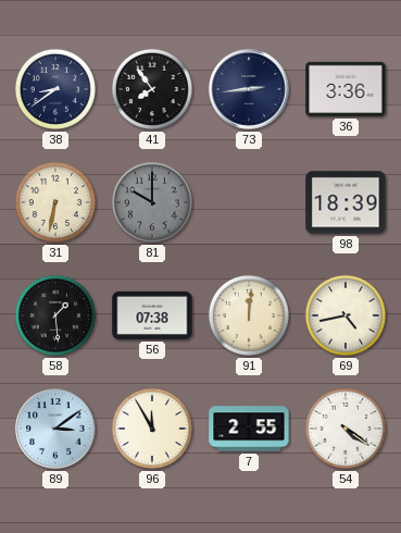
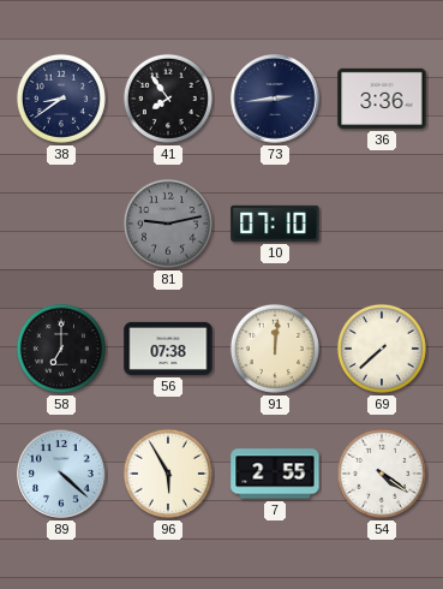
31: 6:32 -> none
81: 10:00 -> 9:13
10: none -> 07:10
98: 18:39 -> none
58: 1:29 -> 7:00
69: 4:43 -> 7:38
89: 3:09 -> 4:22
96: 11:55 -> 5:55
